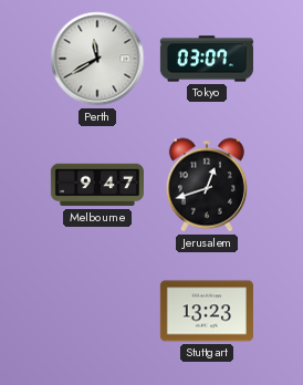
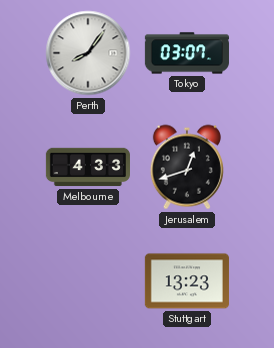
Perth: 11:40 -> 8:06
Melbourne: 9:47 -> 4:33
